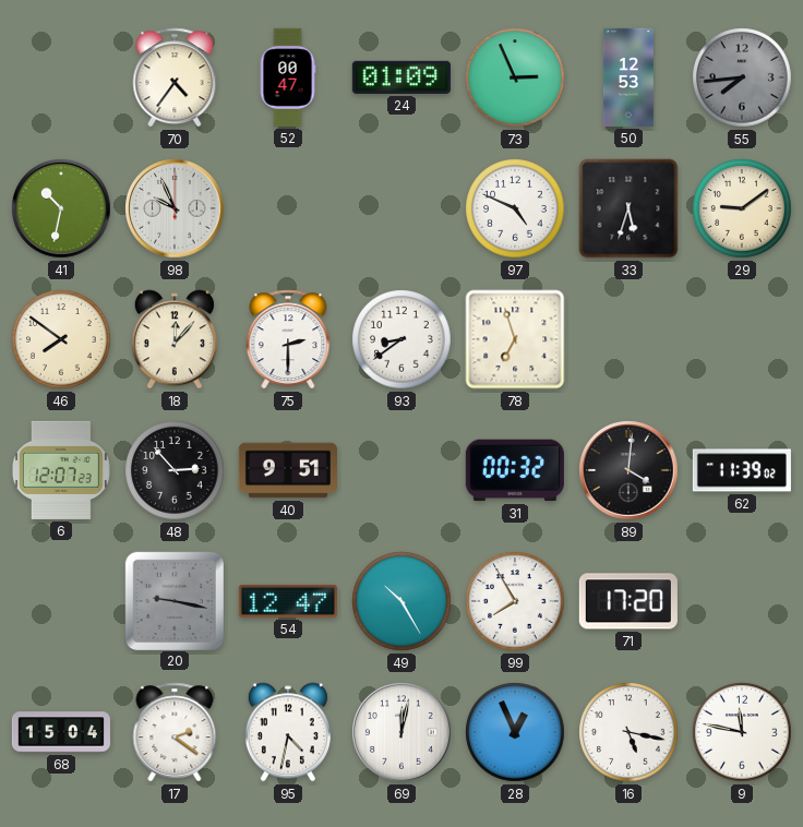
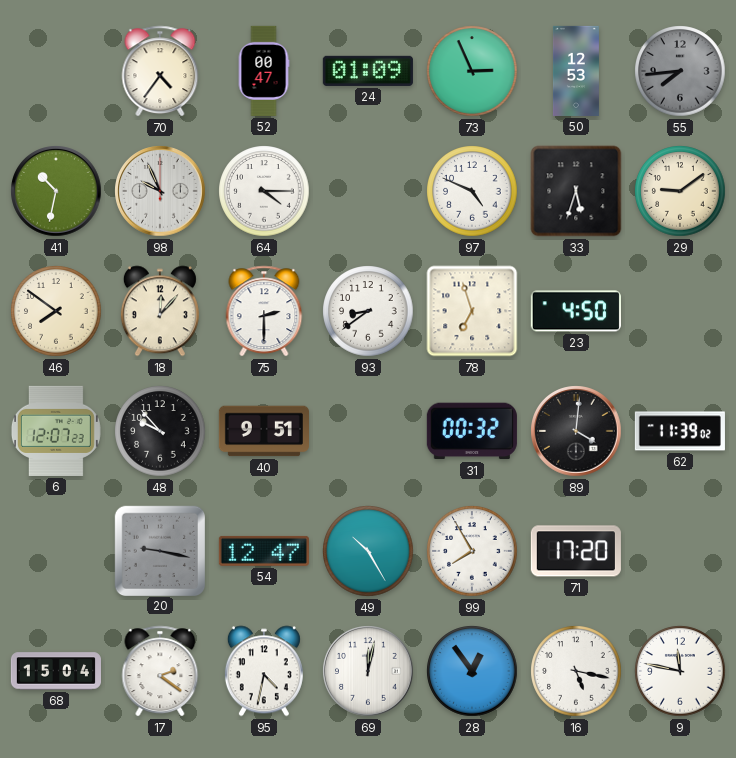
64: none -> 4:15
23: none -> 4:50
48: 2:53 -> 9:53
28: 12:56 -> 12:54
